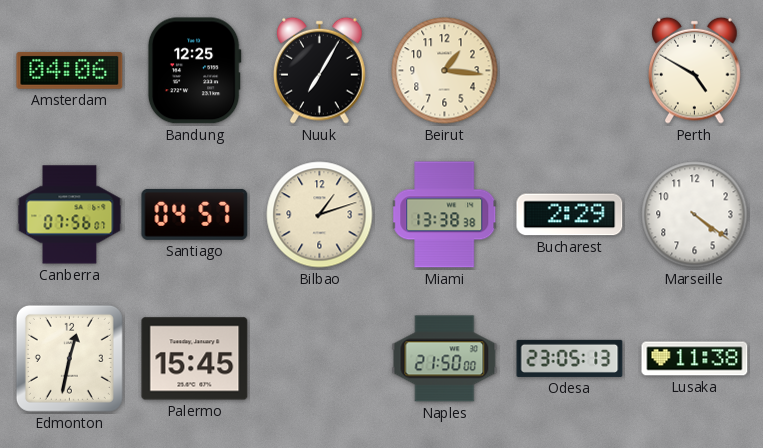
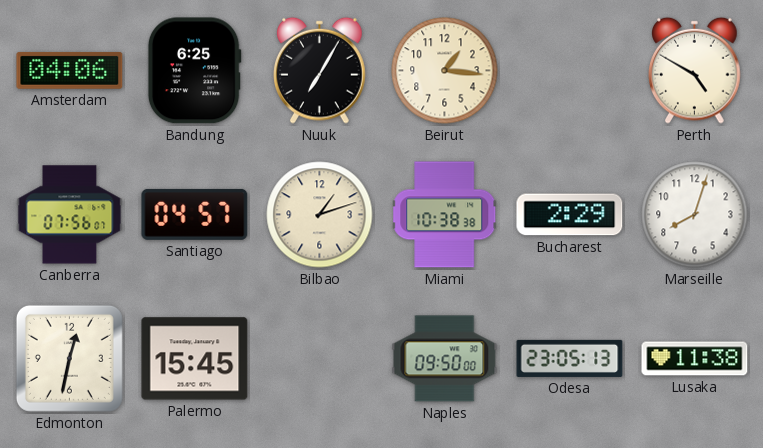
Bandung: 12:25 -> 6:25
Miami: 13:38 -> 10:38
Marseille: 4:21 -> 8:03
Naples: 21:50 -> 09:50
